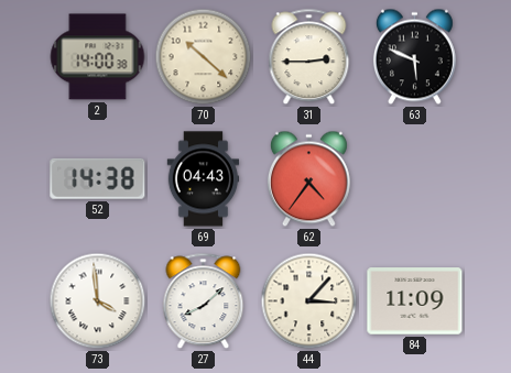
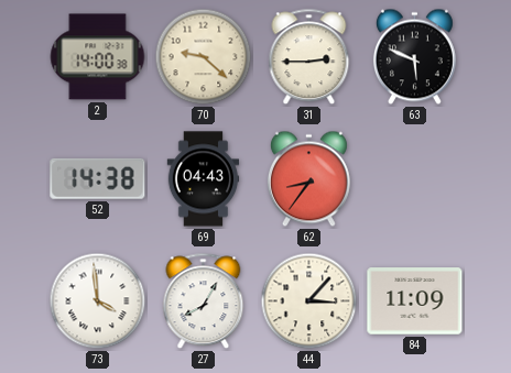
70: 10:22 -> 9:22
62: 4:36 -> 8:36
27: 8:08 -> 8:05
